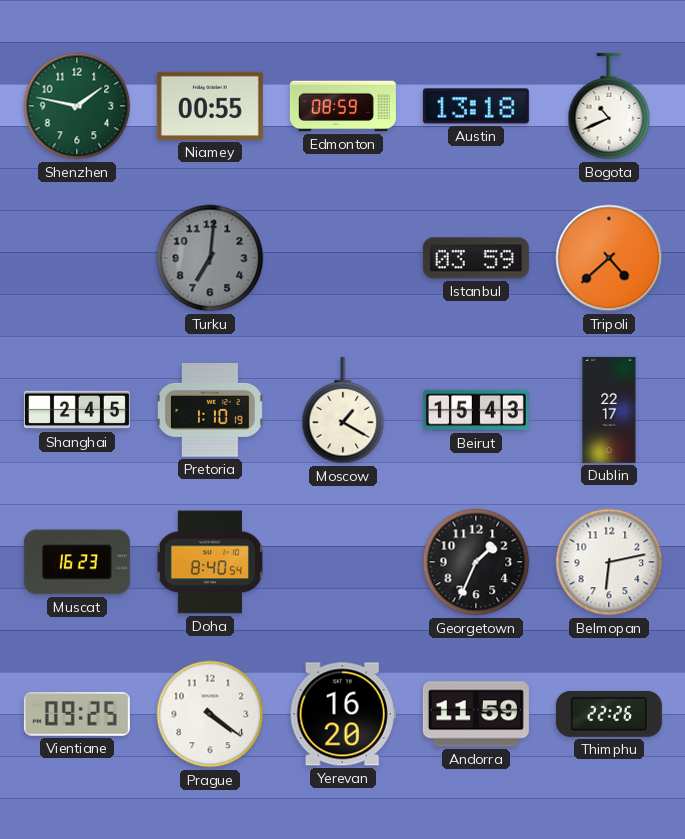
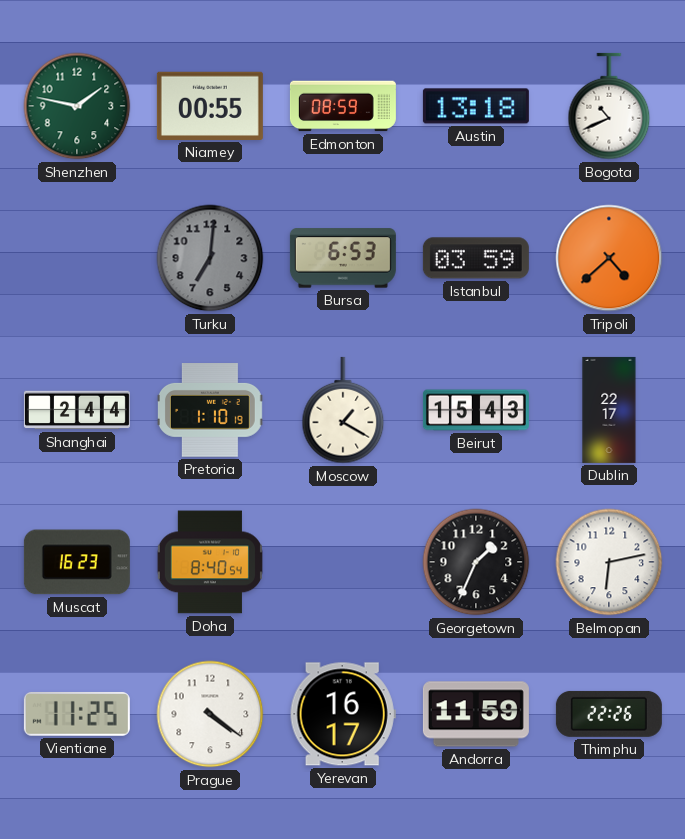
Bursa: none -> 6:53
Shanghai: 2:45 -> 2:44
Vientiane: 09:25 -> 11:25
Yerevan: 16:20 -> 16:17
